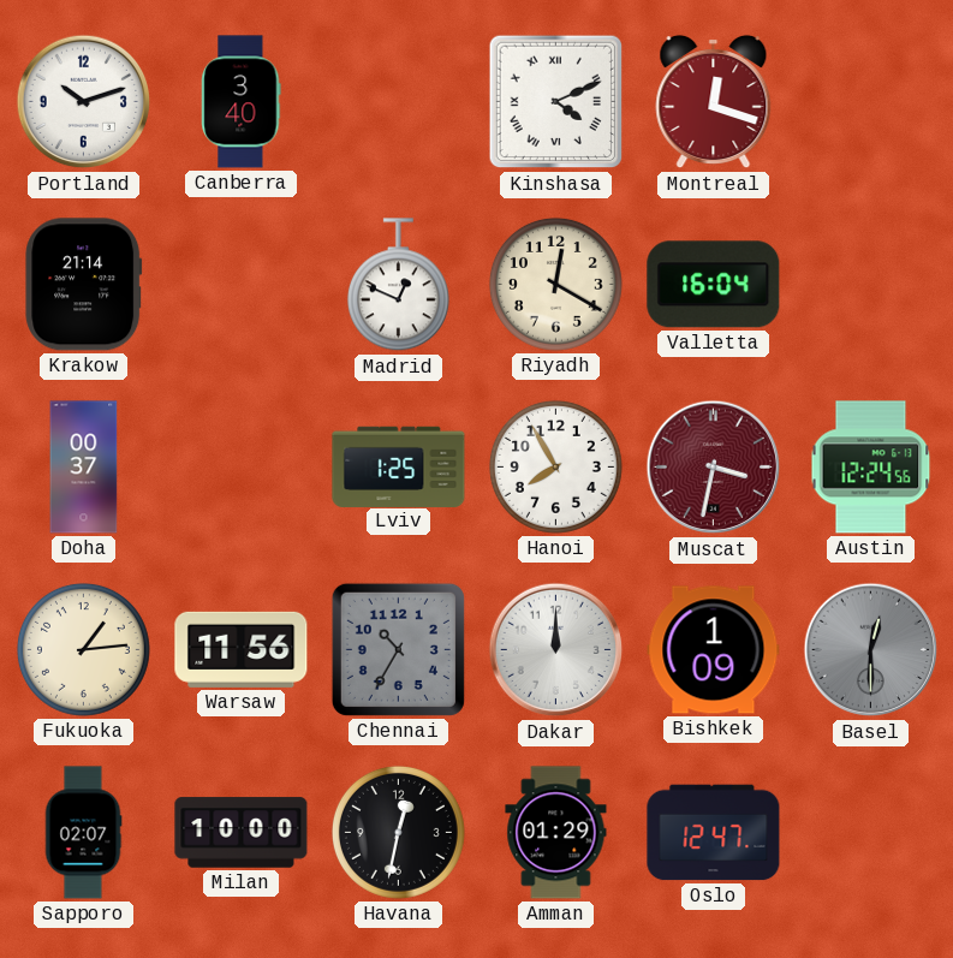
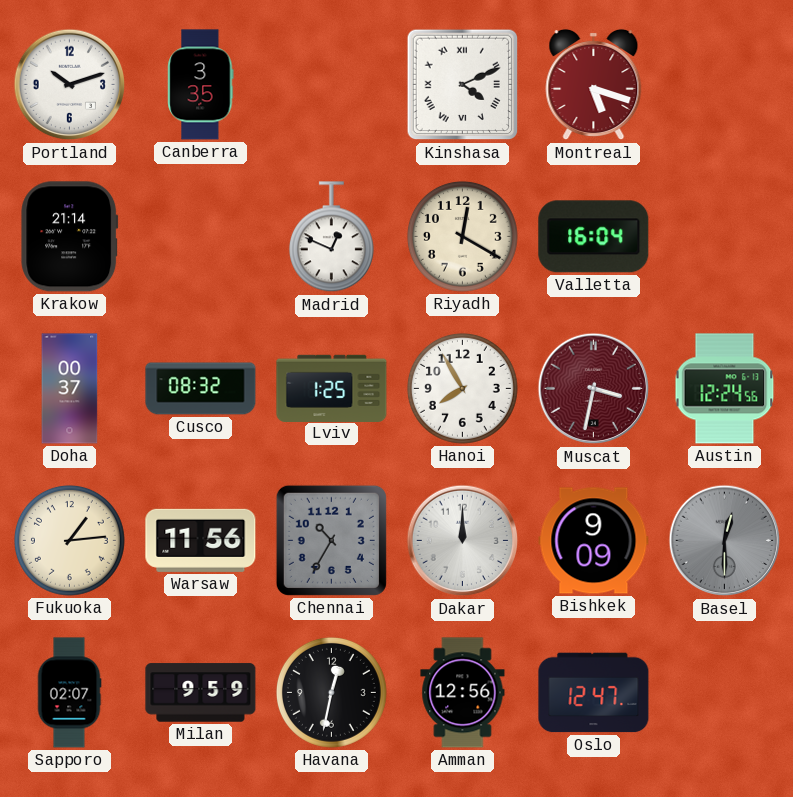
Canberra: 3:40 -> 3:35
Montreal: 12:18 -> 5:18
Cusco: none -> 08:32
Bishkek: 1:09 -> 9:09
Milan: 10:00 -> 9:59
Amman: 01:29 -> 12:56
